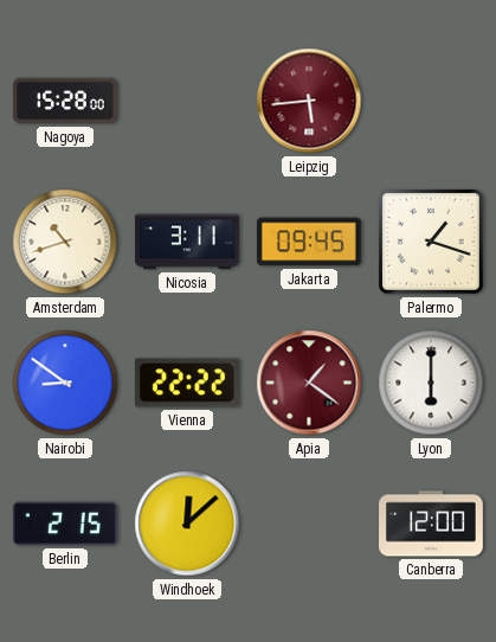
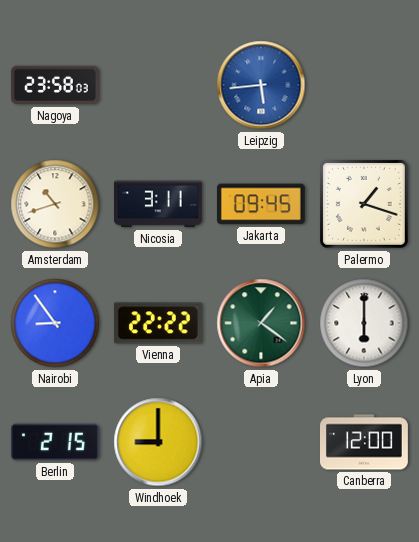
Nagoya: 15:28 -> 23:58
Leipzig dial: burgundy -> blue
Nairobi: 8:51 -> 8:54
Apia dial: burgundy -> green
Windhoek: 12:08 -> 9:00
